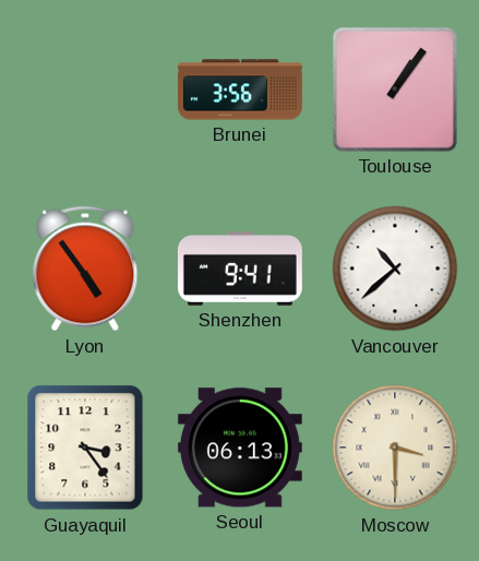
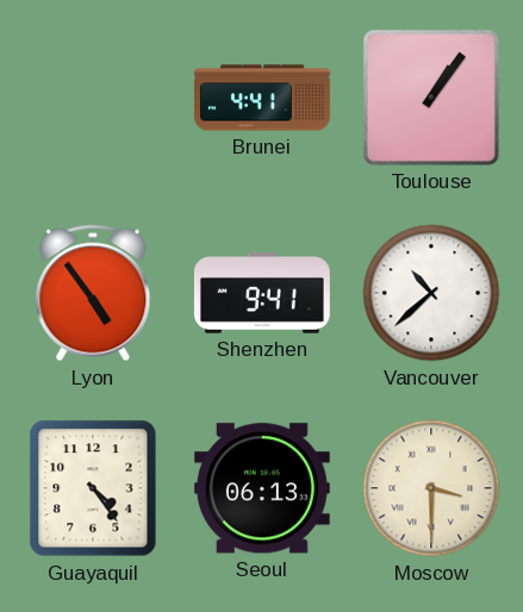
Brunei: 3:56 -> 4:41
Guayaquil: 3:24 -> 4:24
